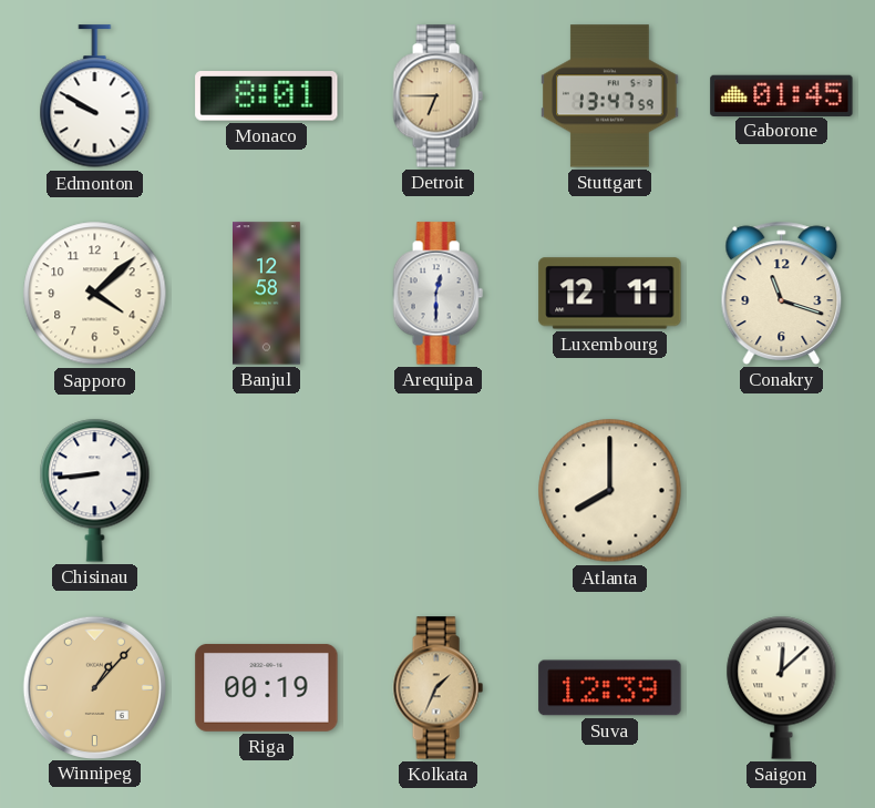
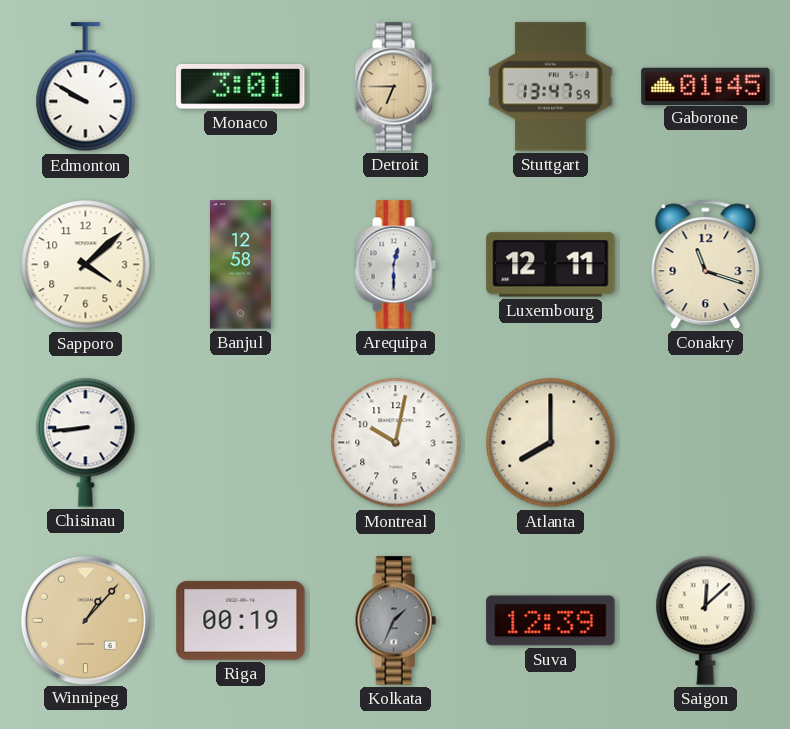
Monaco: 8:01 -> 3:01
Montreal: none -> 10:02
Kolkata dial: champagne -> grey
